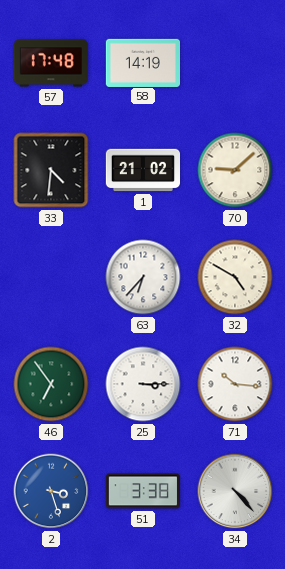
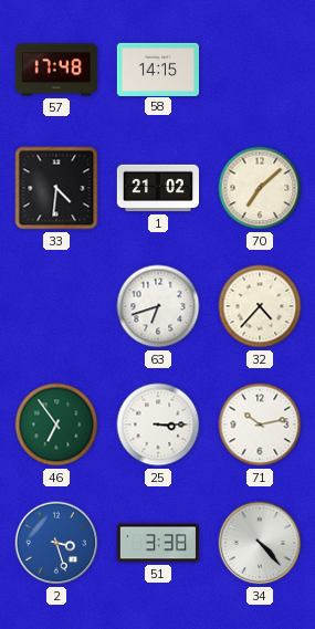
58: 14:19 -> 14:15
70: 9:08 -> 7:08
63: 6:37 -> 6:42
32: 4:50 -> 4:37
71: 10:16 -> 10:13
